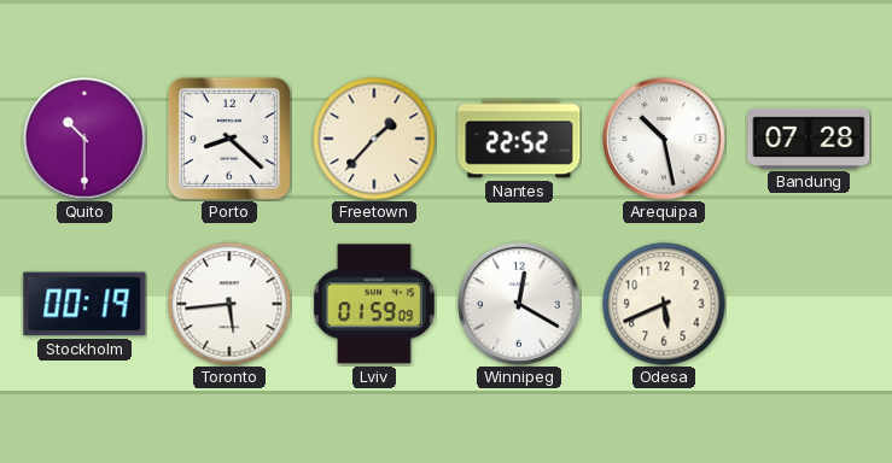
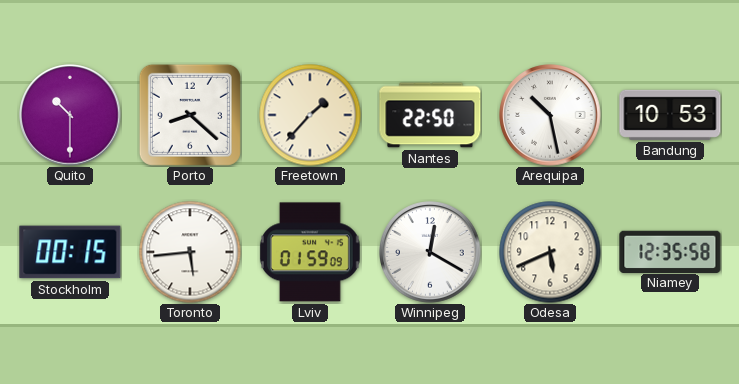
Nantes: 22:52 -> 22:50
Bandung: 07:28 -> 10:53
Stockholm: 00:19 -> 00:15
Niamey: none -> 12:35
